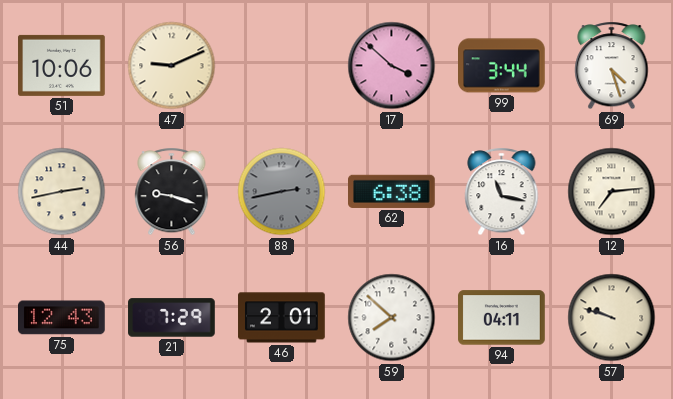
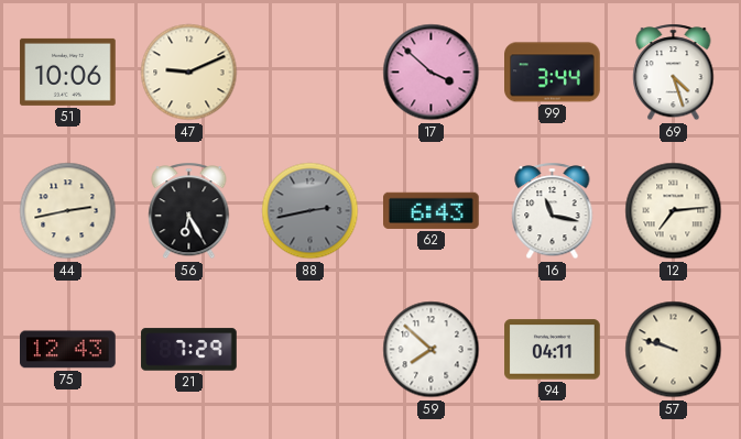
56: 9:18 -> 6:25
62: 6:38 -> 6:43
46: 2:01 -> none
